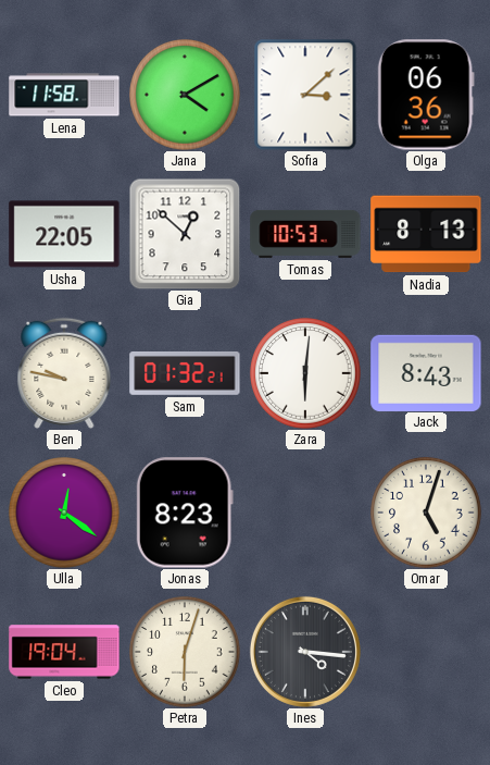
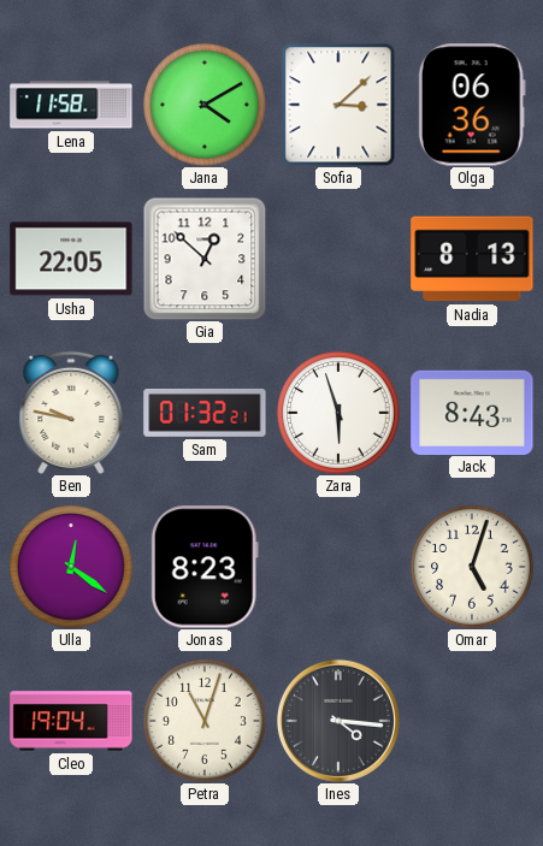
Tomas: 10:53 -> none
Zara: 6:01 -> 5:57
Petra: 6:03 -> 11:03
